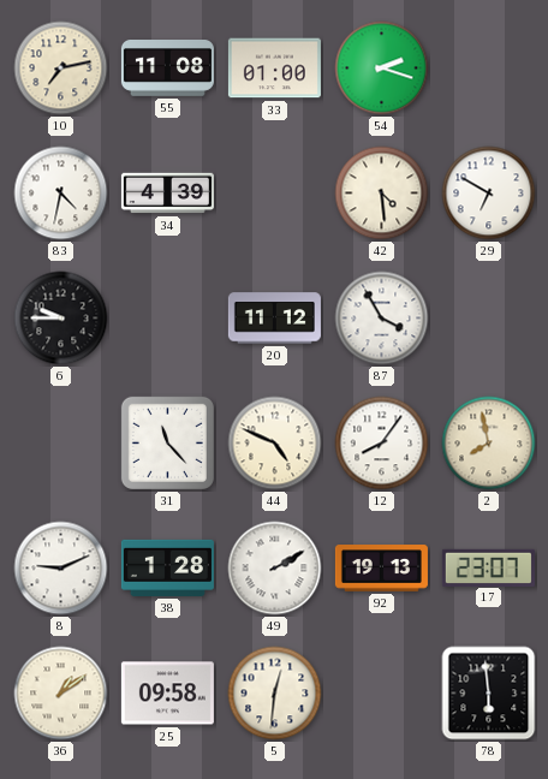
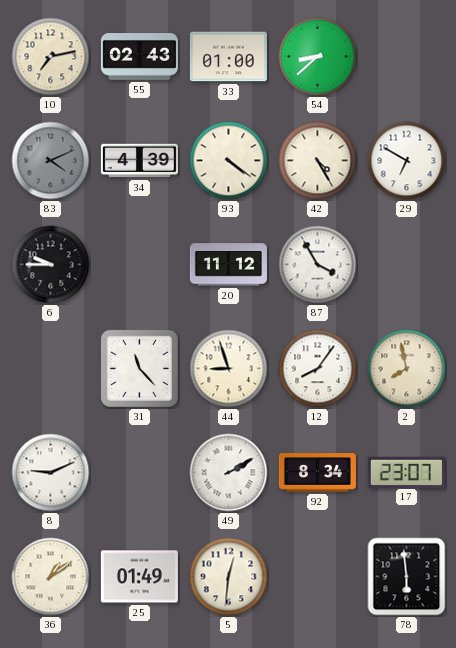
55: 11:08 -> 02:43
54: 2:18 -> 8:38
83: 4:32 -> 4:11
83 dial: white -> grey
93: none -> 4:21
42: 4:29 -> 4:25
44: 4:49 -> 8:57
38: 1:28 -> none
92: 19:13 -> 8:34
25: 09:58 -> 01:49
